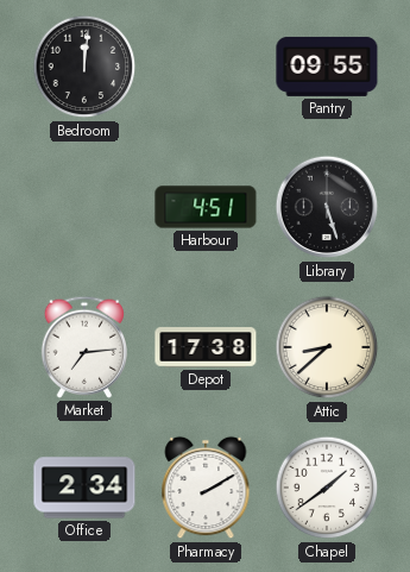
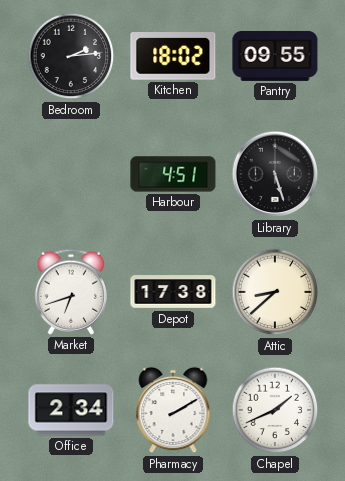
Bedroom: 12:01 -> 2:14
Kitchen: none -> 18:02
Market: 7:14 -> 6:42
Chapel: 1:39 -> 1:41
